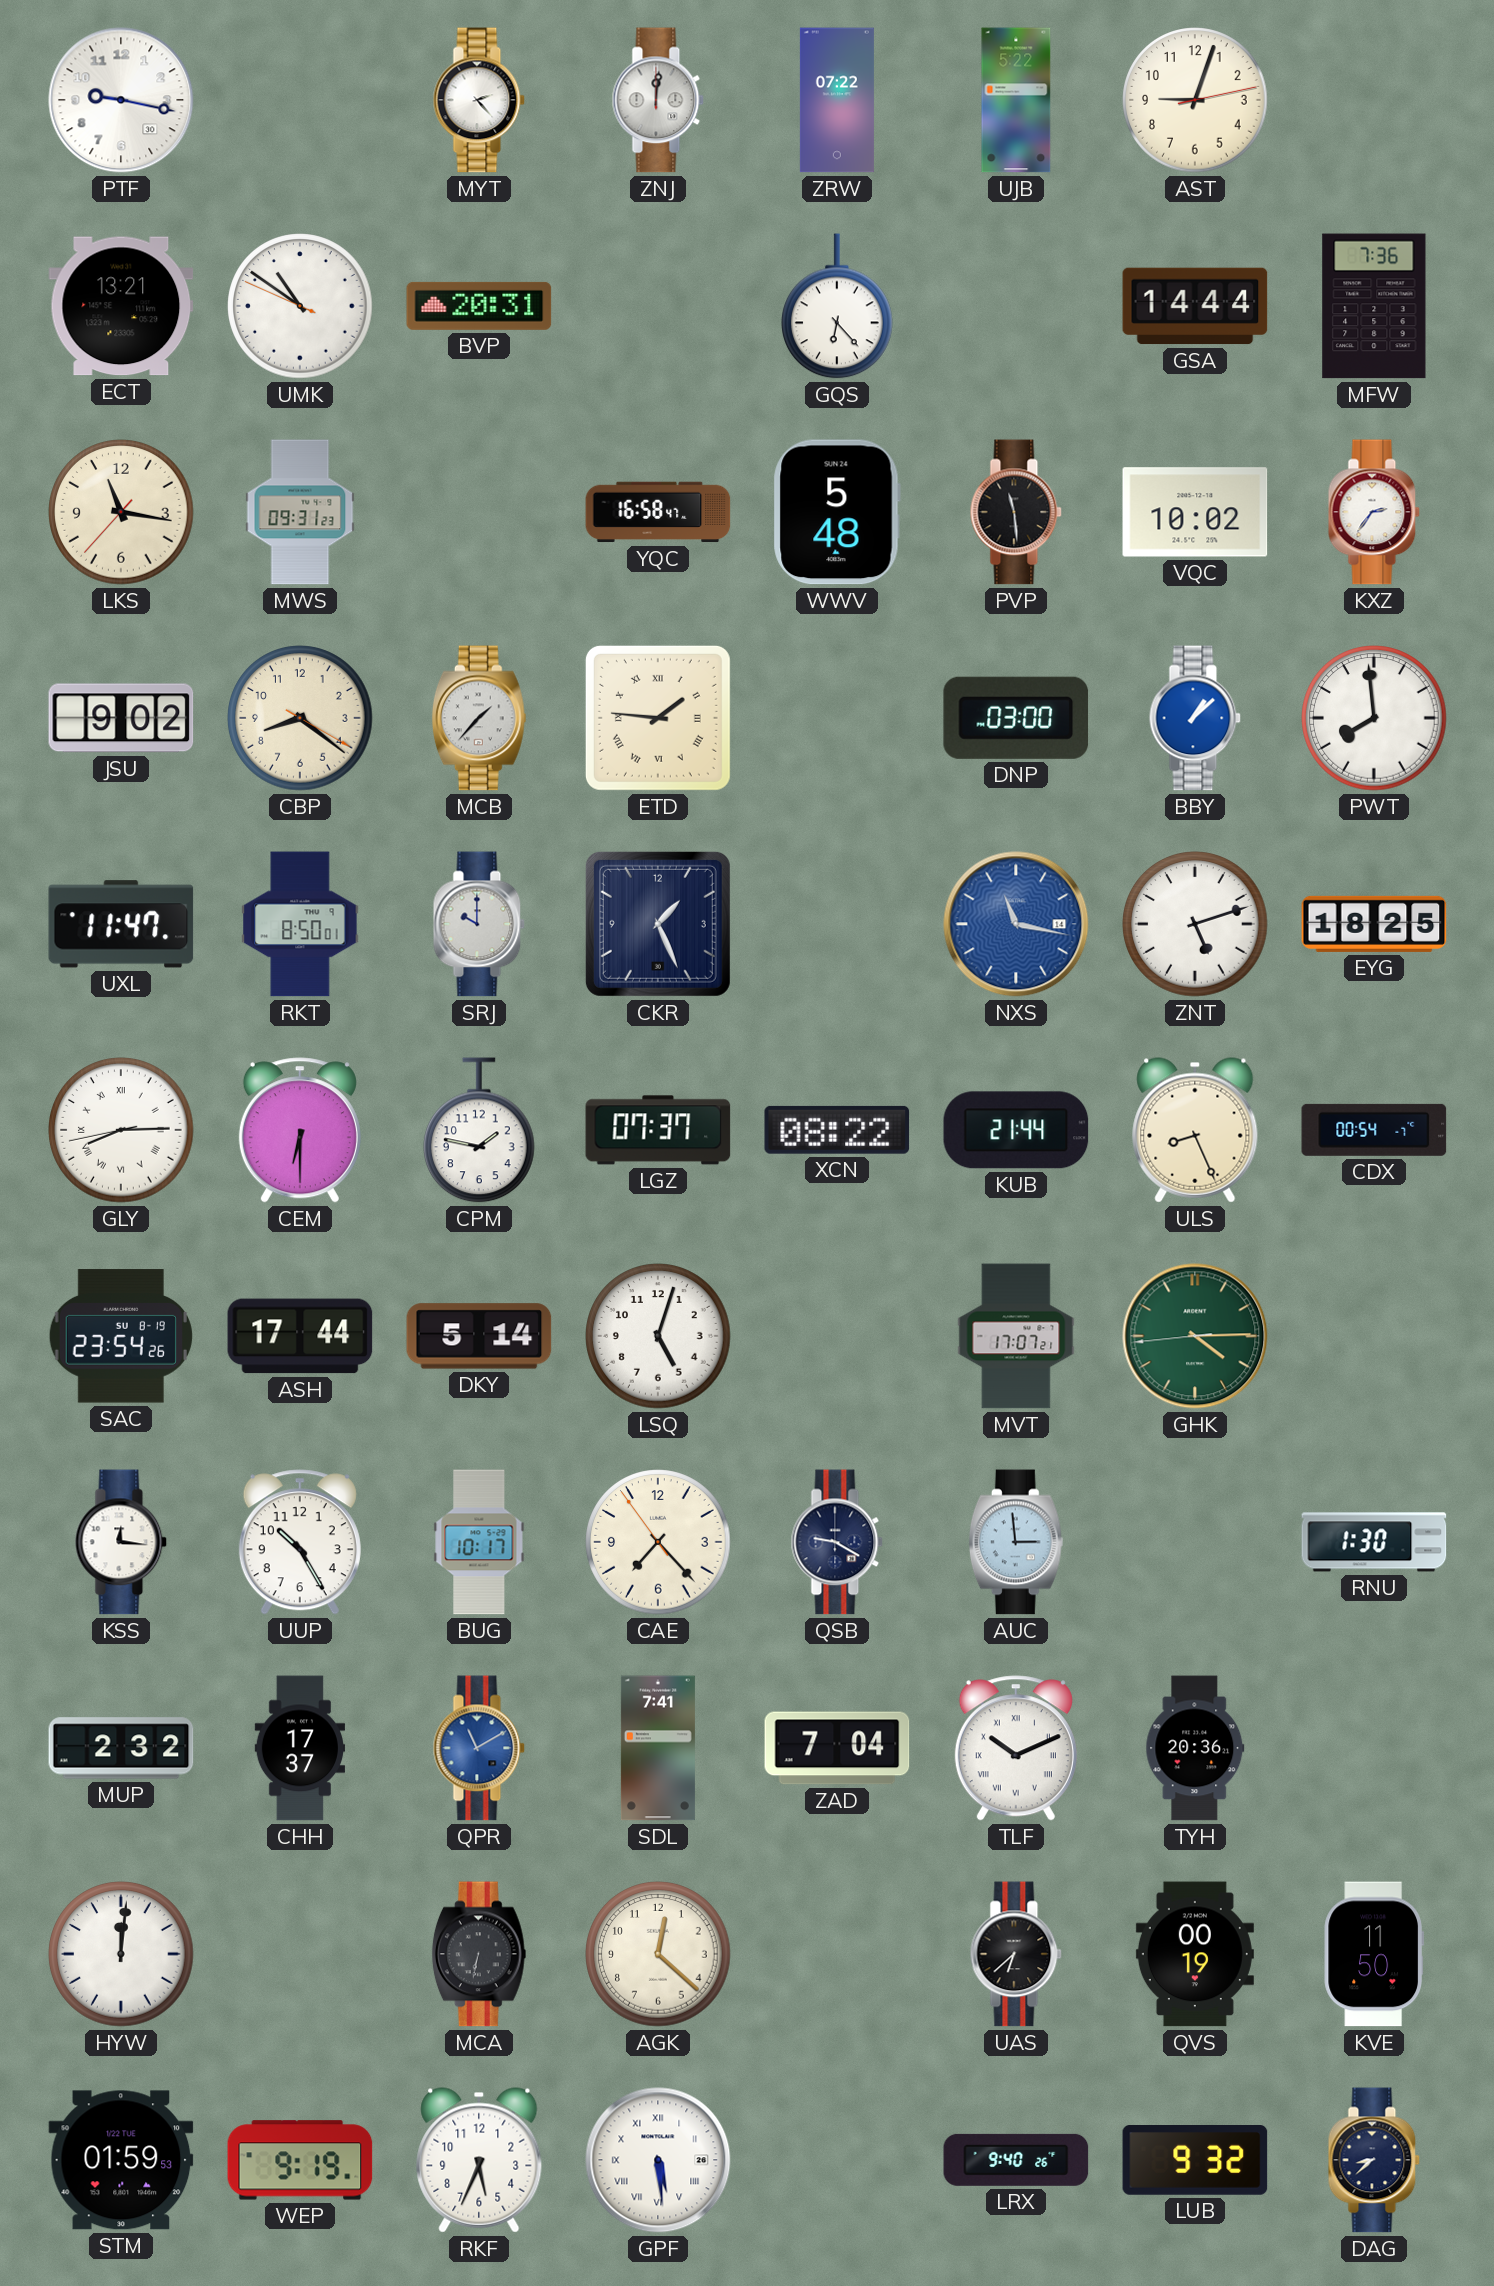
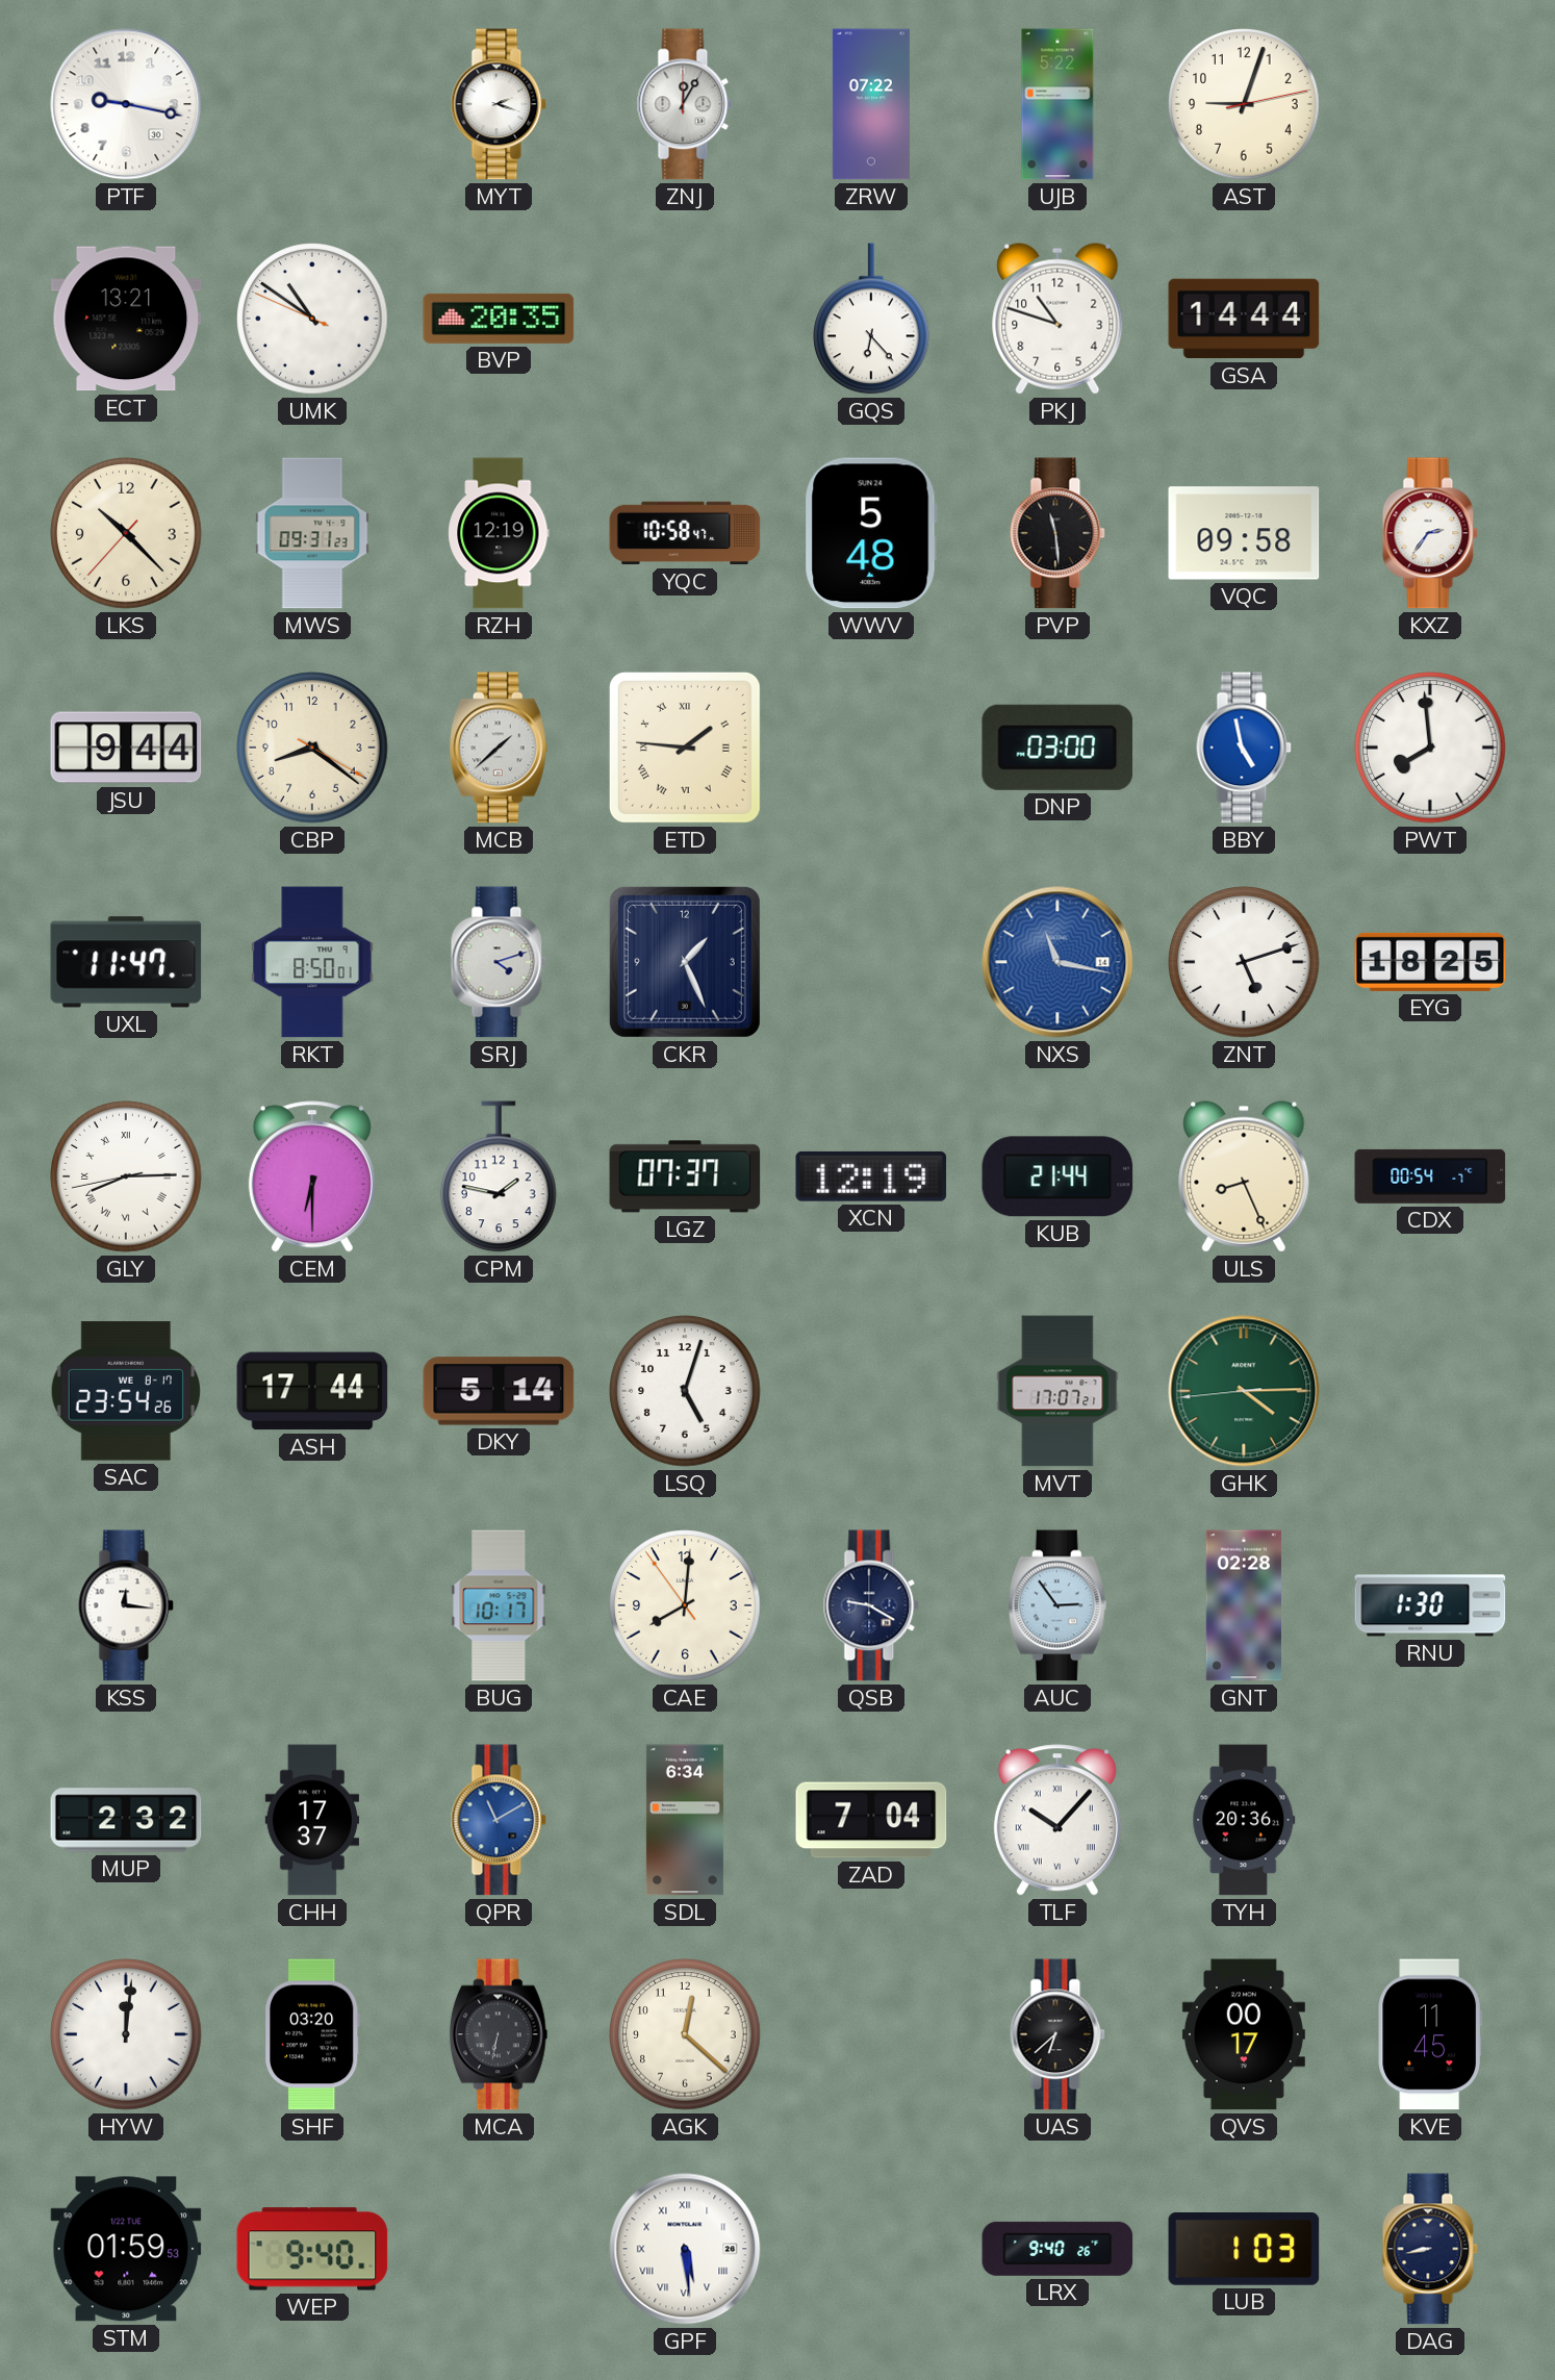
MYT: 2:23 -> 2:18
ZNJ: 12:01 -> 12:05
BVP: 20:31 -> 20:35
PKJ: none -> 10:48
MFW: 7:36 -> none
LKS: 11:16 -> 10:22
RZH: none -> 12:19
YQC: 16:58 -> 10:58
VQC: 10:02 -> 09:58
JSU: 9:02 -> 9:44
MCB: 1:37 -> 1:38
BBY: 1:08 -> 4:58
SRJ: 10:00 -> 4:12
XCN: 08:22 -> 12:19
SAC date: SU 8-19 -> WE 8-17
UUP: 10:25 -> none
CAE: 7:22 -> 8:00
AUC: 2:59 -> 2:54
GNT: none -> 02:28
SDL: 7:41 -> 6:34
TLF: 10:11 -> 10:07
SHF: none -> 03:20
QVS: 00:19 -> 00:17
KVE: 11:50 -> 11:45
WEP: 9:19 -> 9:40
RKF: 5:34 -> none
LUB: 9:32 -> 1:03
DAG: 8:38 -> 8:43
